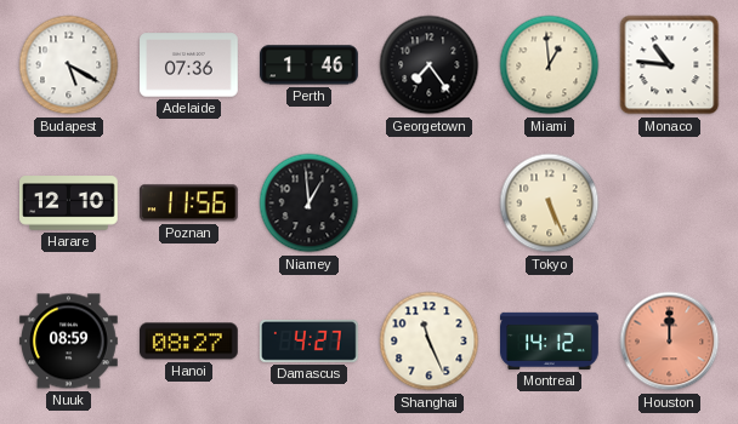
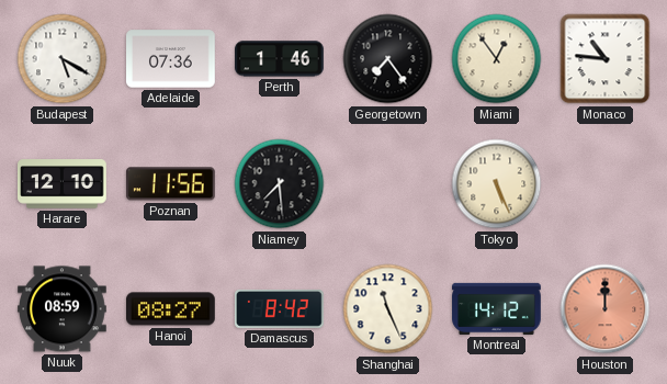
Miami: 12:59 -> 12:54
Niamey: 12:59 -> 7:29
Damascus: 4:27 -> 8:42
